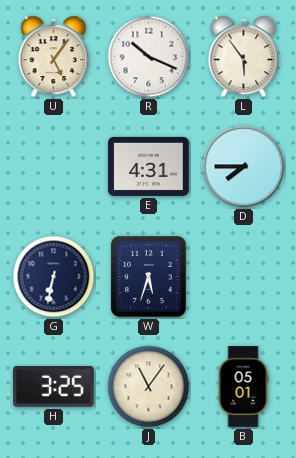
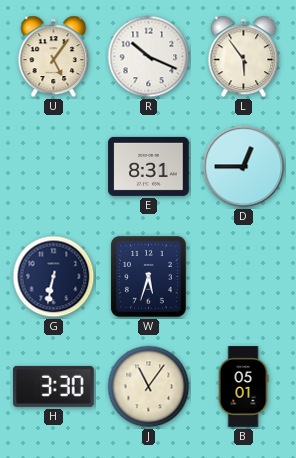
E: 4:31 -> 8:31
D: 7:45 -> 12:45
H: 3:25 -> 3:30
